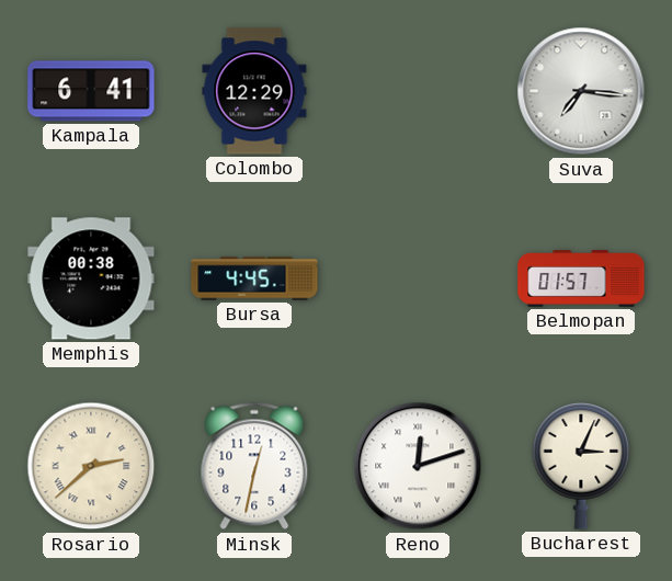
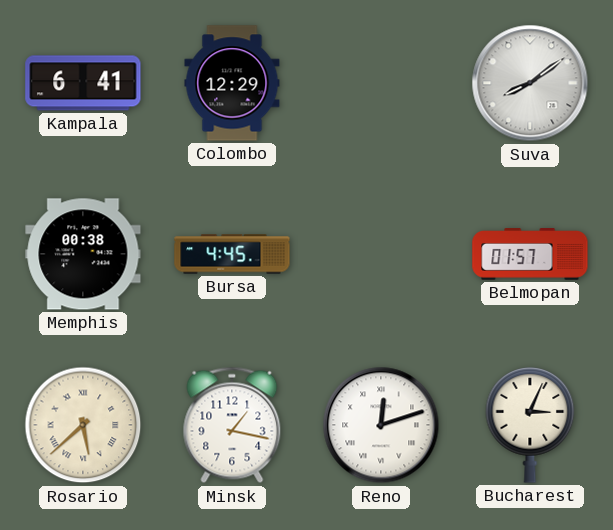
Suva: 7:16 -> 8:09
Rosario: 2:38 -> 5:38
Minsk: 12:32 -> 1:17
